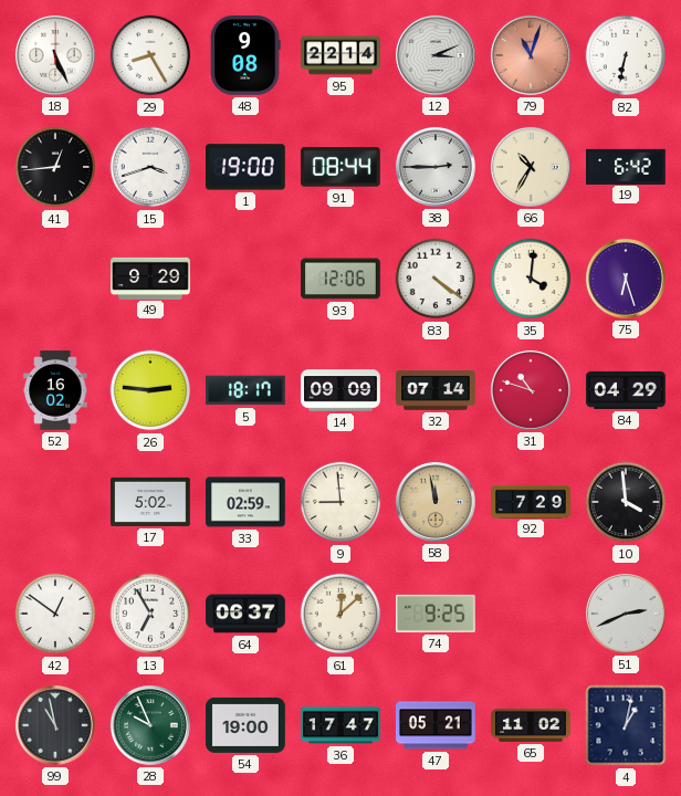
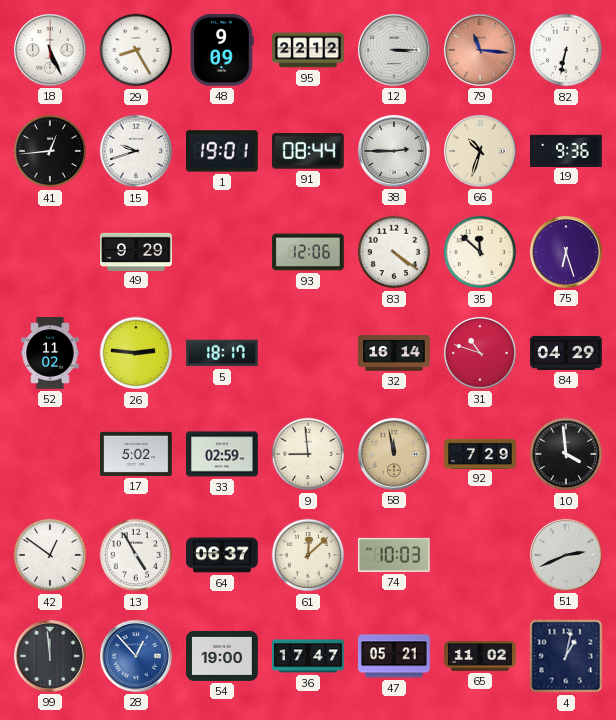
48: 9:08 -> 9:09
95: 22:14 -> 22:12
12: 3:11 -> 3:15
79: 11:03 -> 11:16
15: 3:42 -> 9:42
1: 19:00 -> 19:01
66: 10:35 -> 10:33
19: 6:42 -> 9:36
35: 4:01 -> 11:52
52: 16:02 -> 11:02
14: 09:09 -> none
32: 07:14 -> 16:14
13: 6:55 -> 4:55
74: 9:25 -> 10:03
99: 10:58 -> 11:59
28: 9:56 -> 12:53
28 dial: green -> blue
